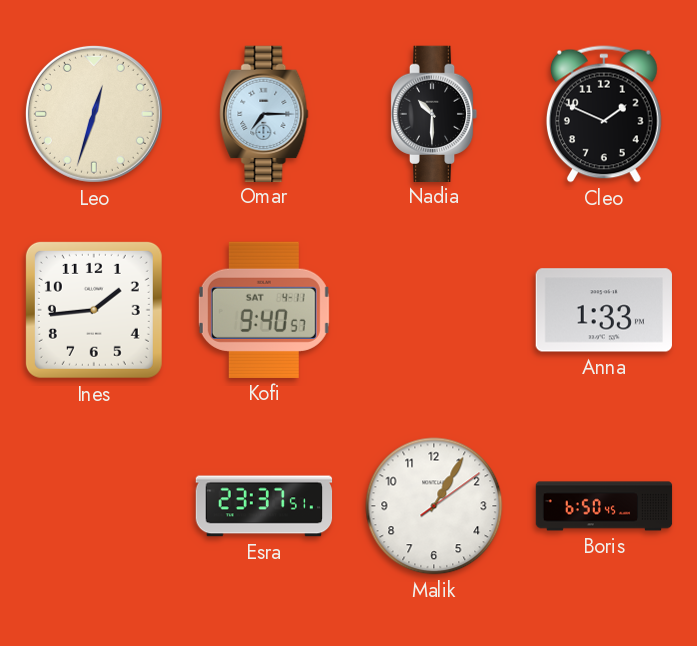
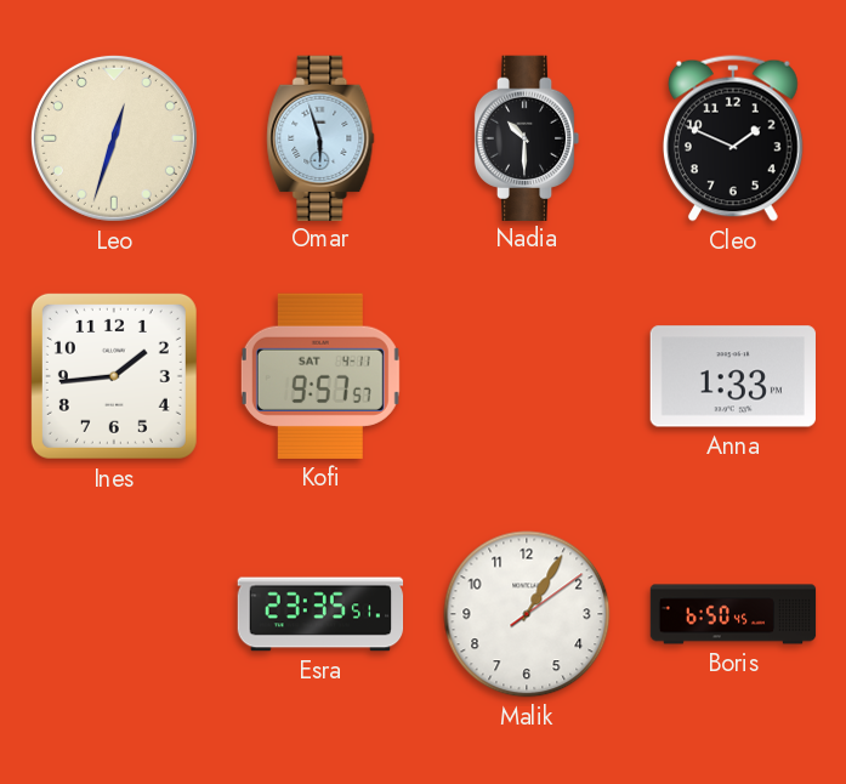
Omar: 7:15 -> 5:57
Kofi: 9:40 -> 9:57
Esra: 23:37 -> 23:35
